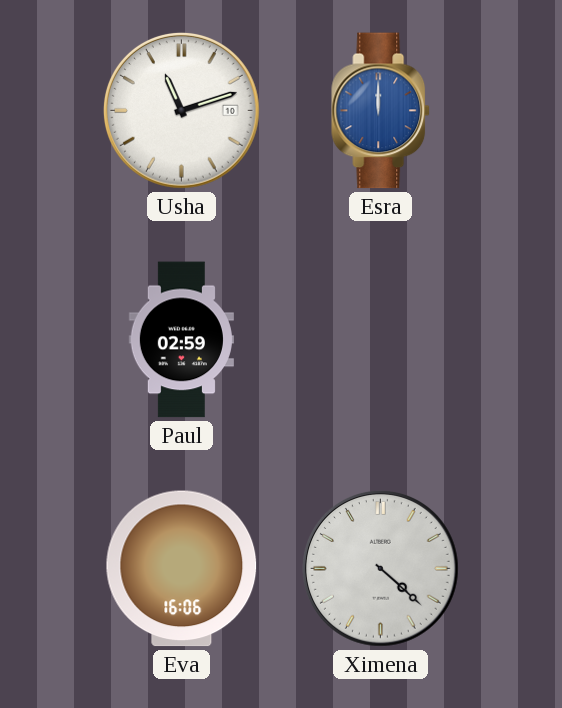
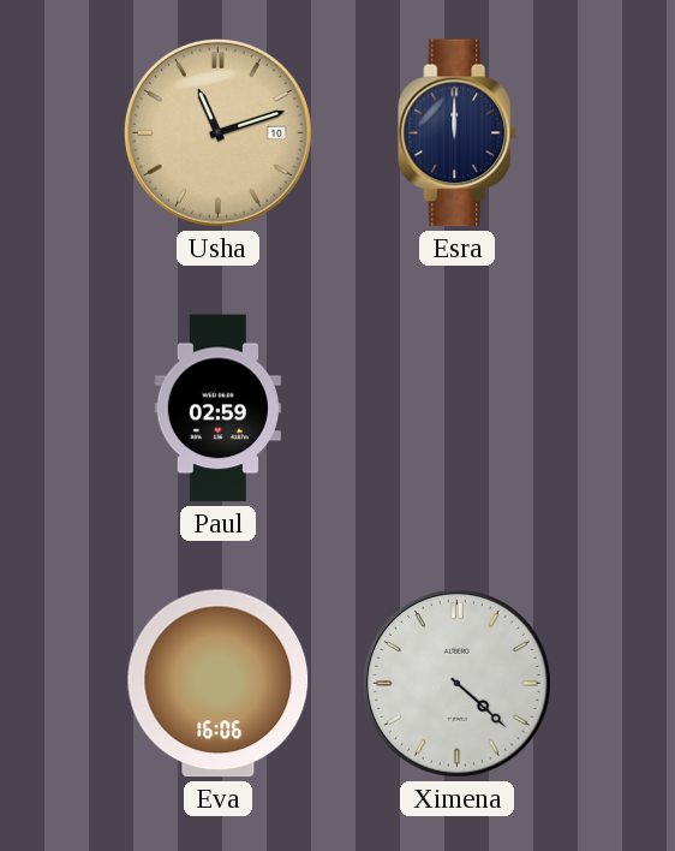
Usha dial: white -> champagne
Esra dial: blue -> navy
